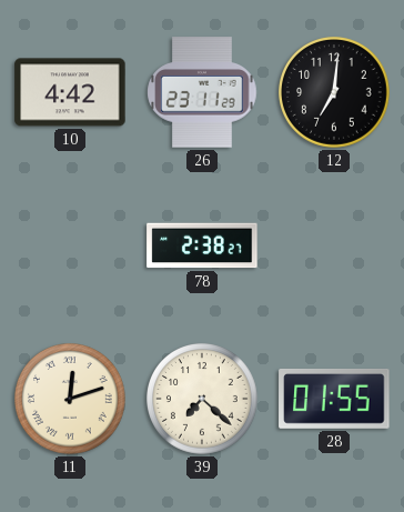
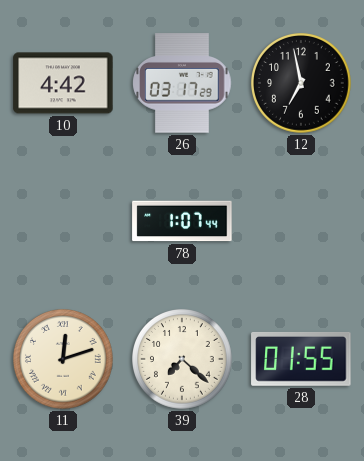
26: 23:11 -> 03:17
12: 7:01 -> 6:58
78: 2:38 -> 1:07
